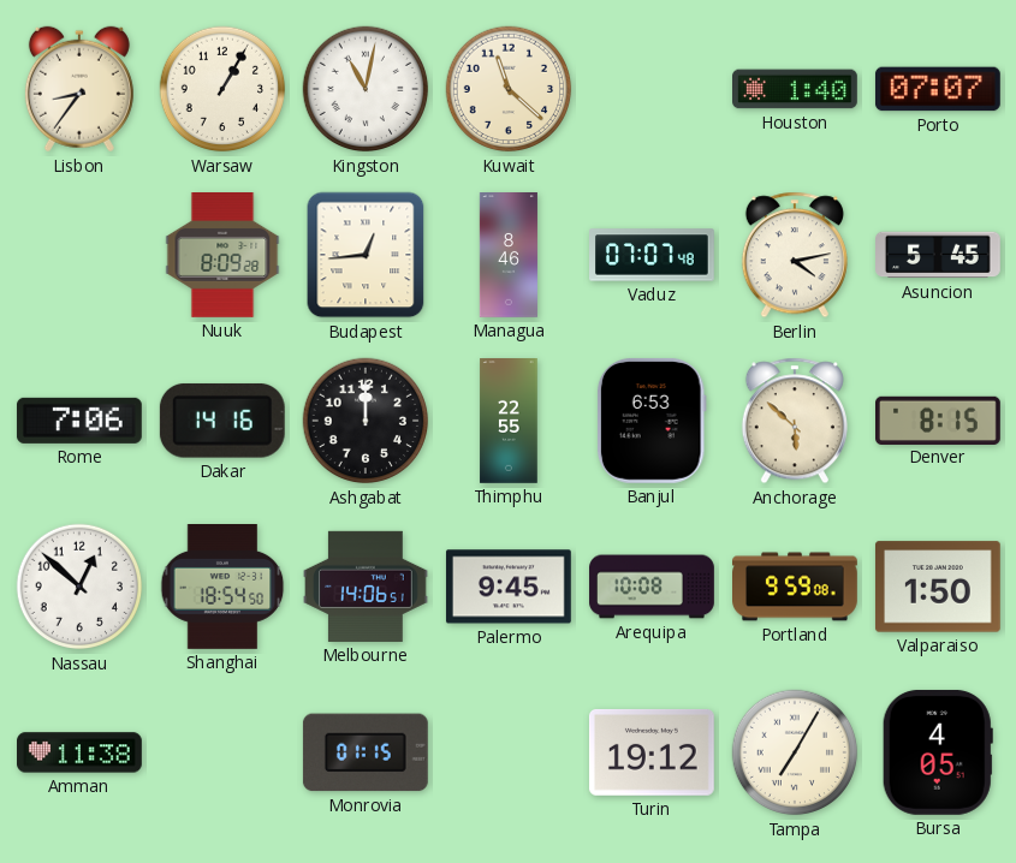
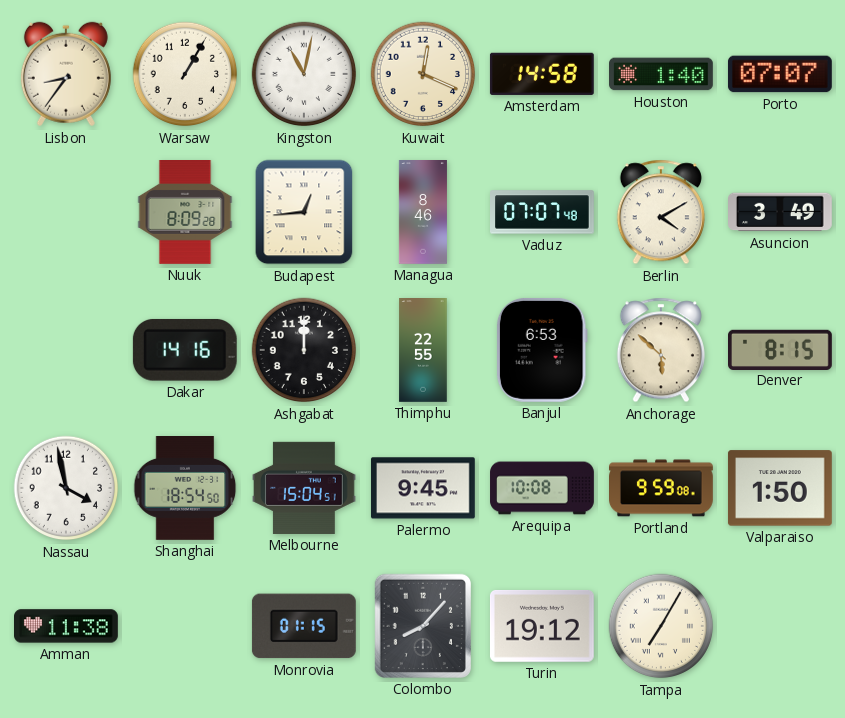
Kuwait: 11:22 -> 12:19
Amsterdam: none -> 14:58
Berlin: 4:13 -> 4:10
Asuncion: 5:45 -> 3:49
Rome: 7:06 -> none
Nassau: 12:52 -> 3:58
Melbourne: 14:06 -> 15:04
Colombo: none -> 8:07
Bursa: 4:05 -> none
